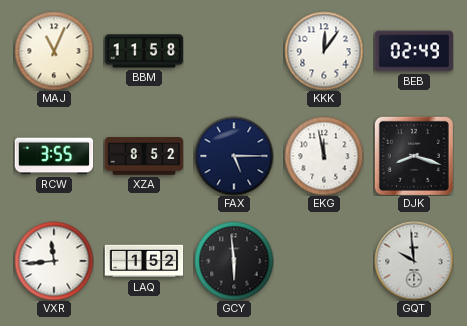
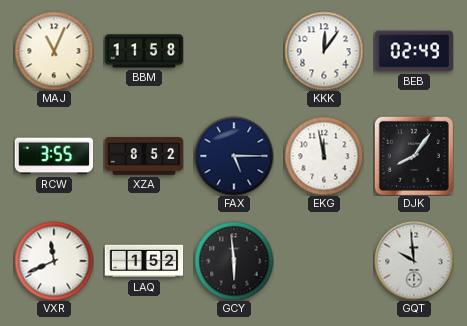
DJK: 8:18 -> 8:06
VXR: 11:44 -> 11:41
